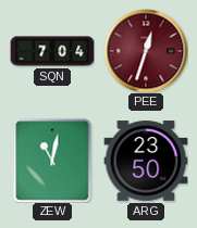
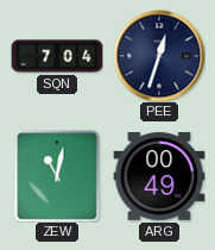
PEE dial: burgundy -> navy
ARG: 23:50 -> 00:49
